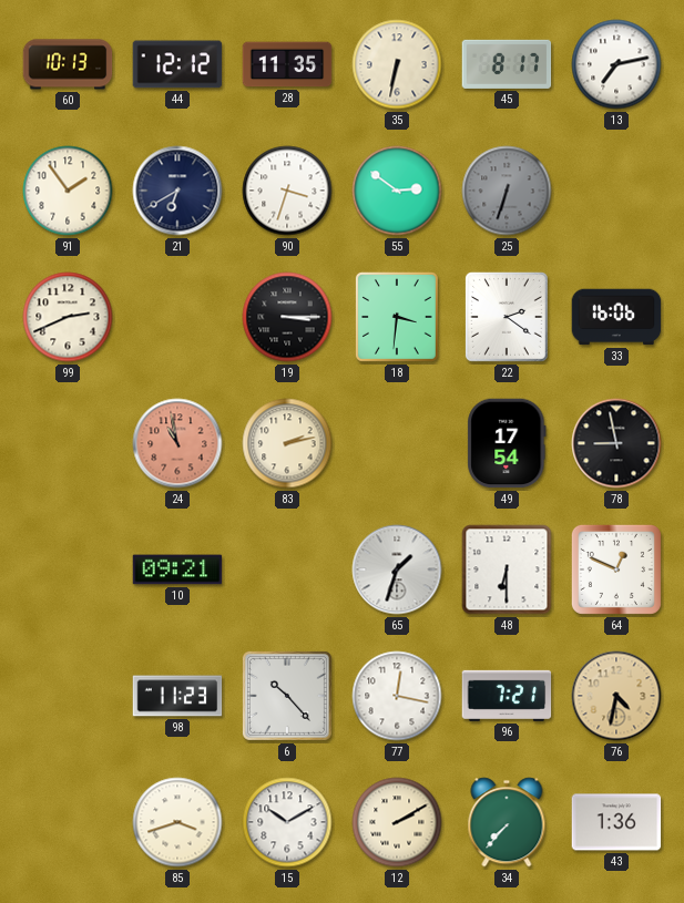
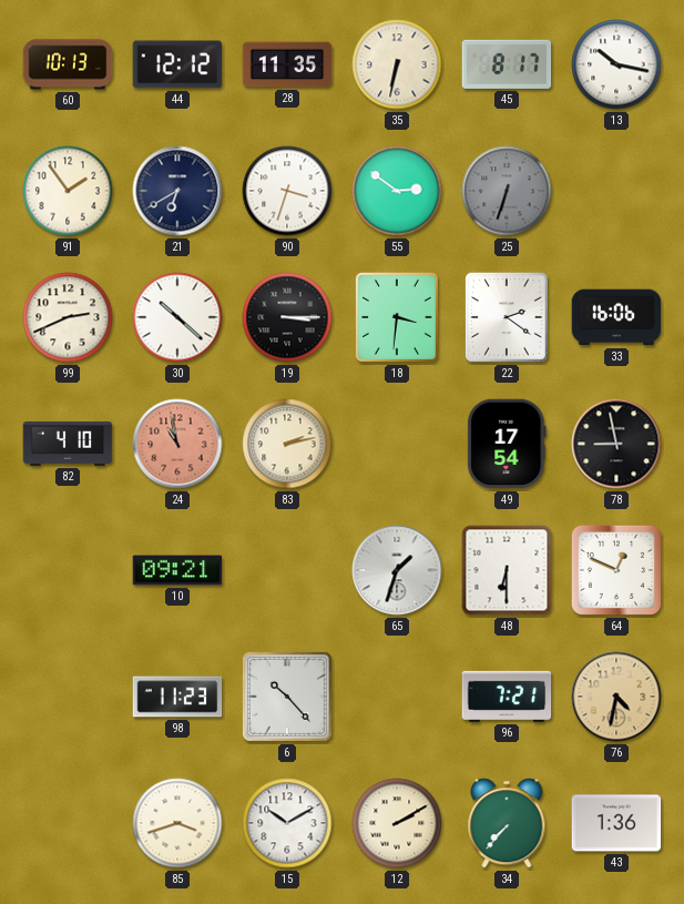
13: 7:13 -> 10:17
30: none -> 10:22
82: none -> 4:10
77: 12:17 -> none
